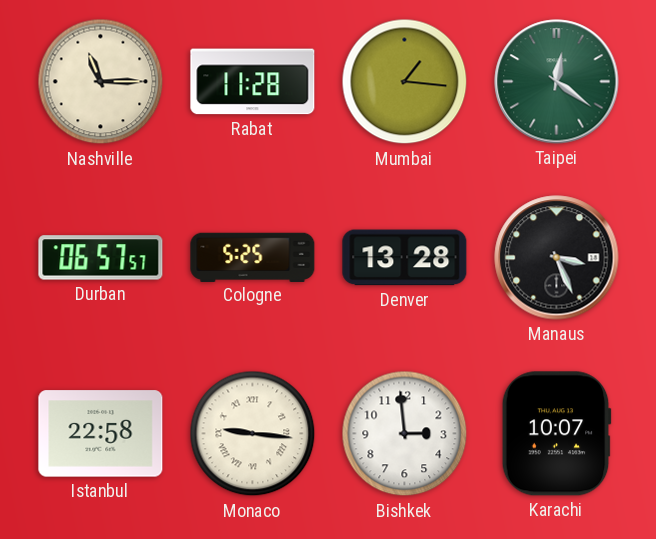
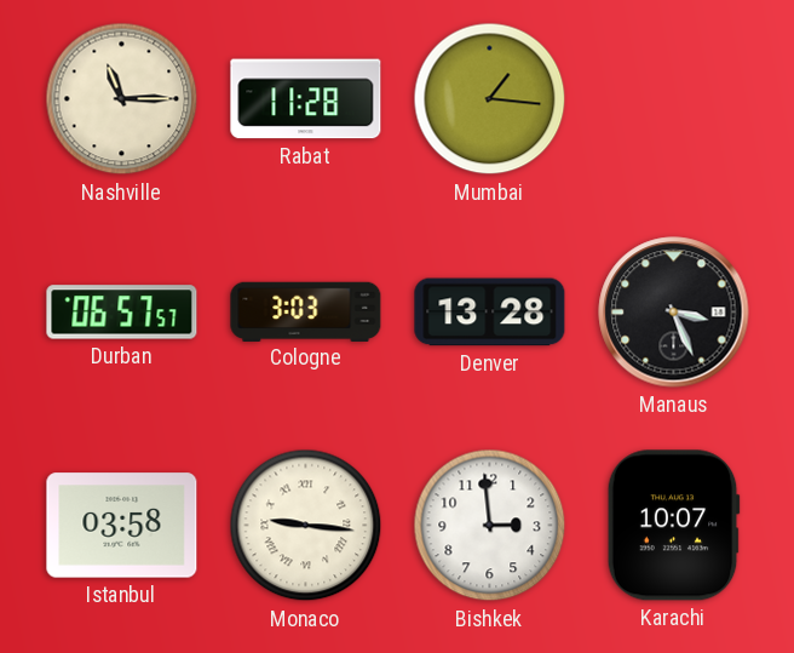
Taipei: 12:21 -> none
Cologne: 5:25 -> 3:03
Istanbul: 22:58 -> 03:58
